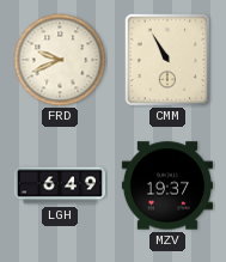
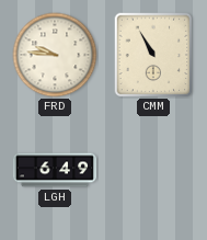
FRD: 9:41 -> 9:46
MZV: 19:37 -> none
